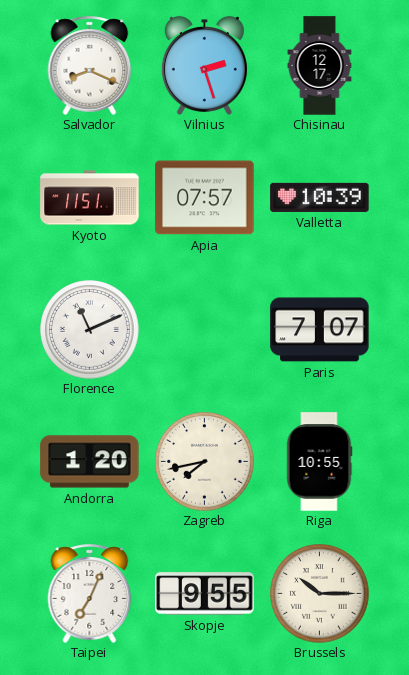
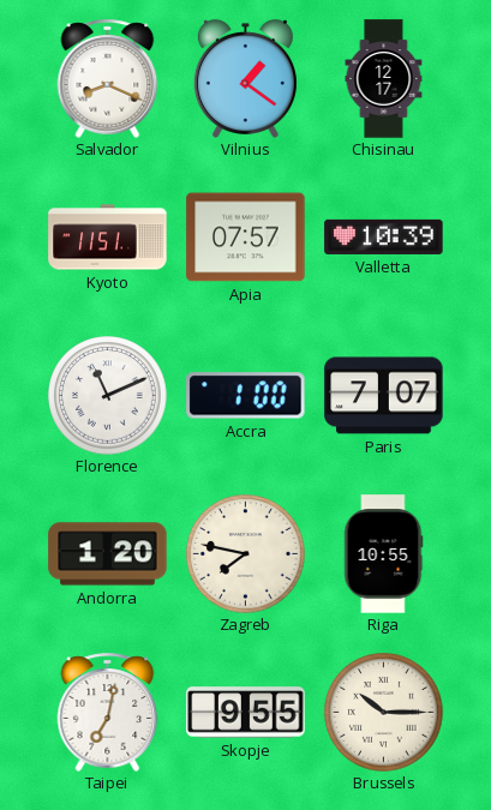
Vilnius: 2:27 -> 1:21
Accra: none -> 1:00
Zagreb: 7:43 -> 7:47
Taipei: 7:04 -> 7:02
